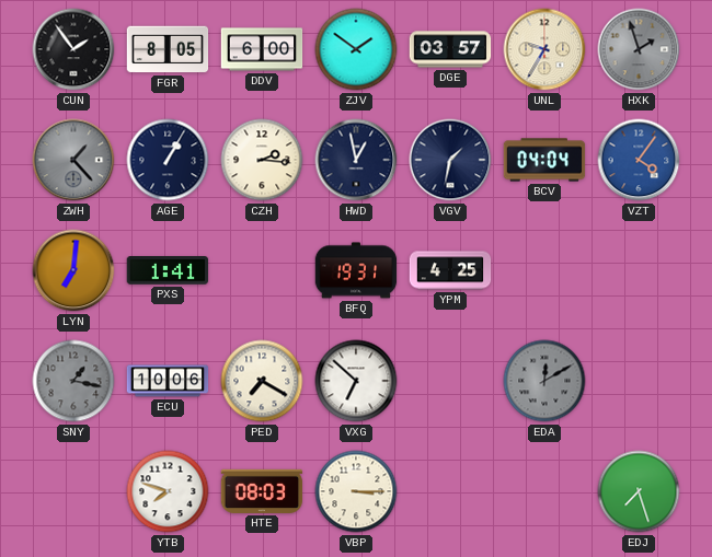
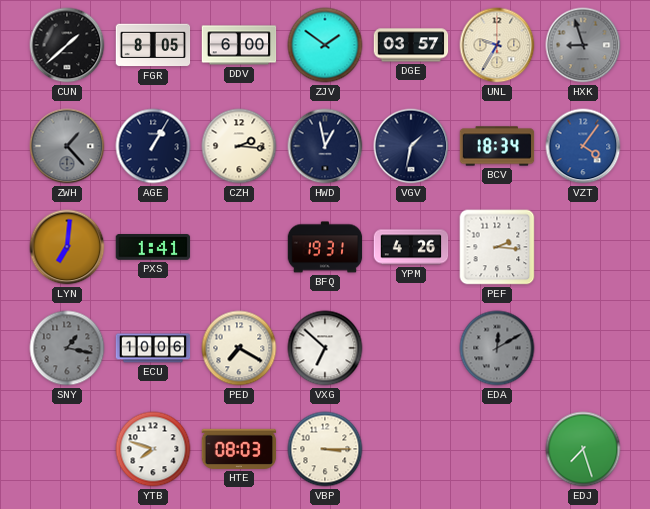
CUN: 1:54 -> 1:38
HXK: 1:57 -> 8:57
BCV: 04:04 -> 18:34
YPM: 4:25 -> 4:26
PEF: none -> 2:16
